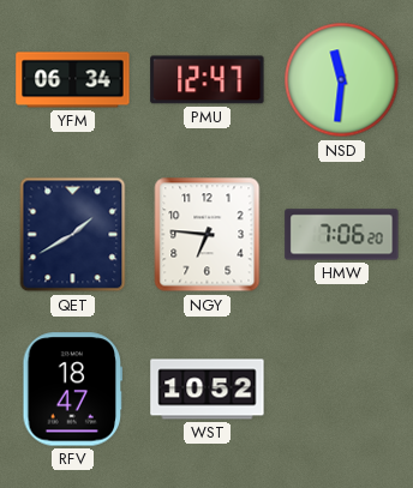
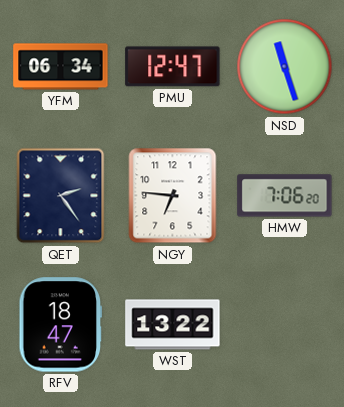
NSD: 11:31 -> 11:27
QET: 1:40 -> 2:24
WST: 10:52 -> 13:22
